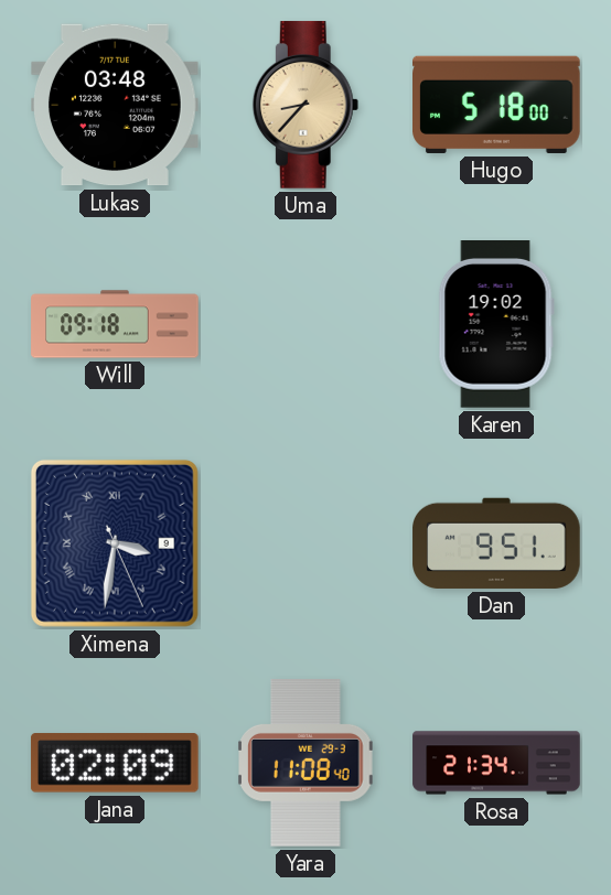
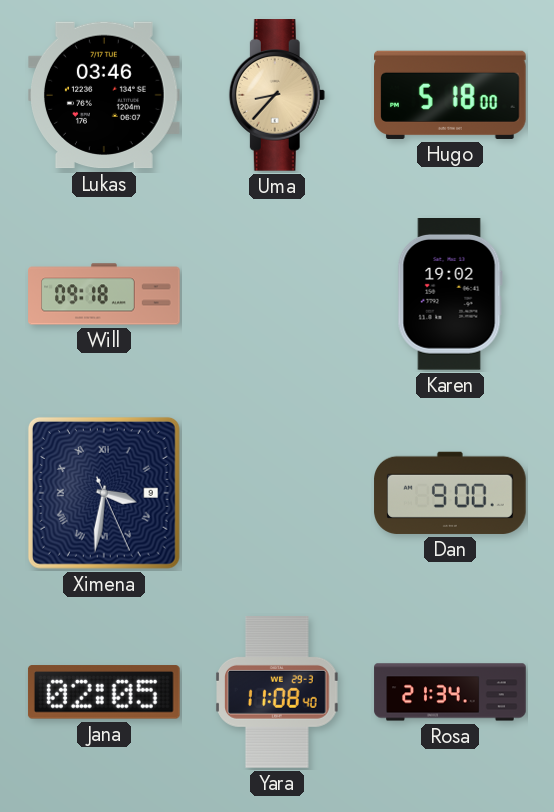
Lukas: 03:48 -> 03:46
Dan: 9:51 -> 9:00
Jana: 02:09 -> 02:05
